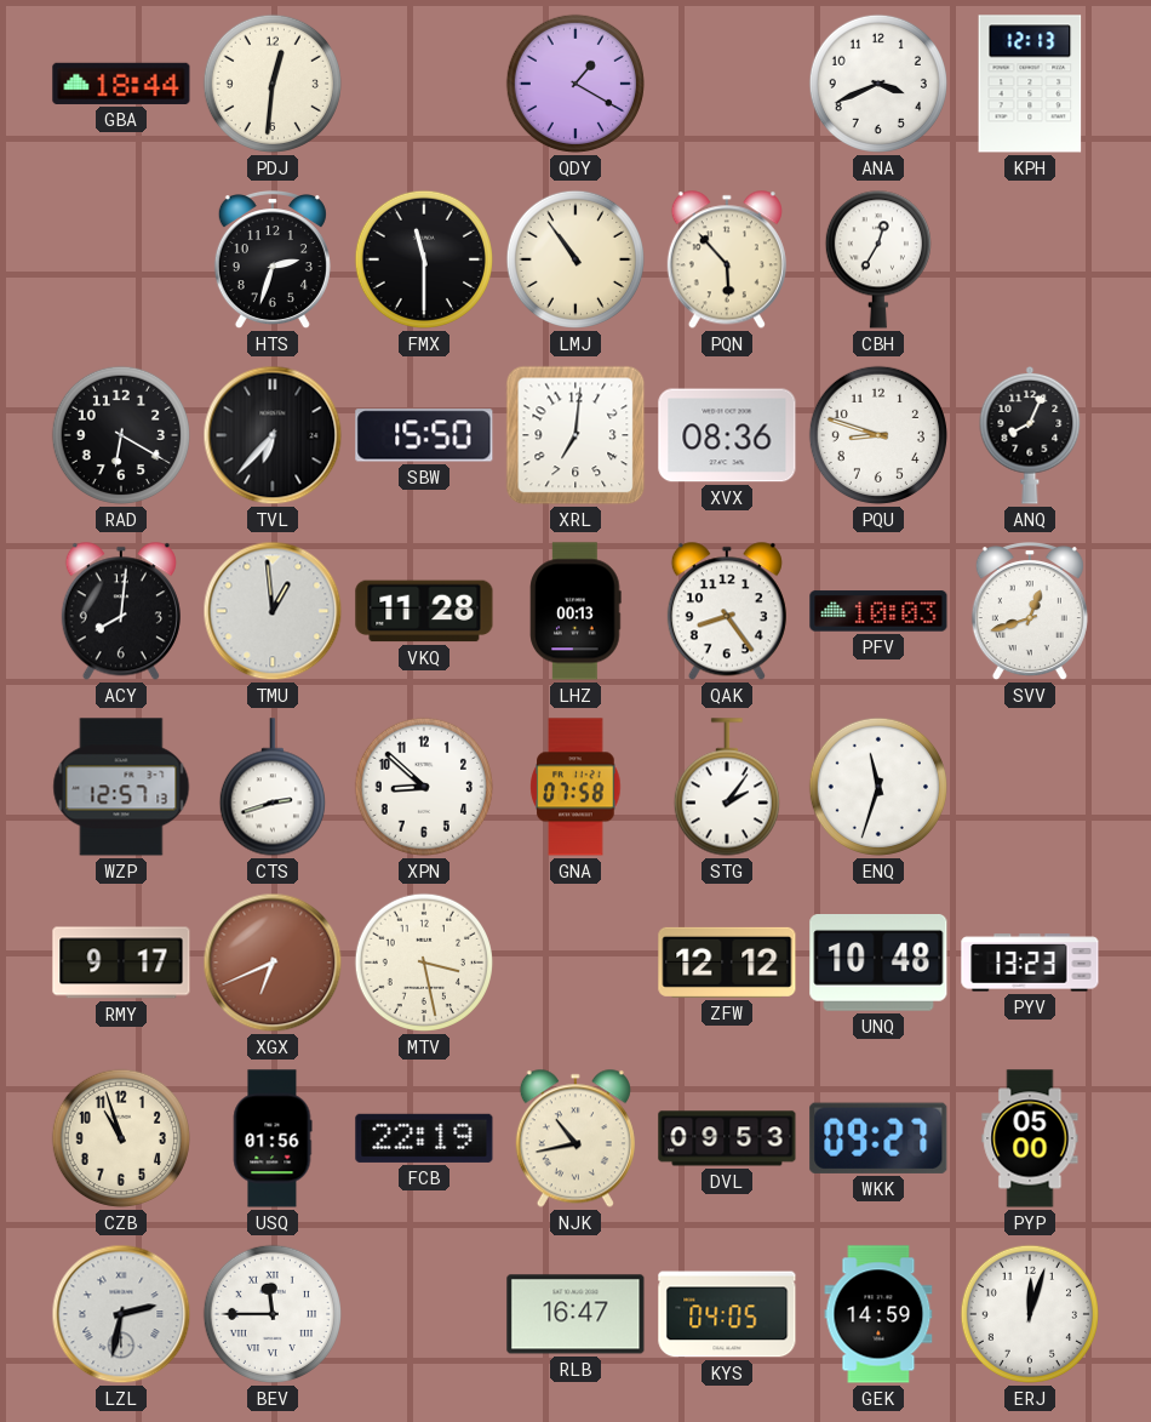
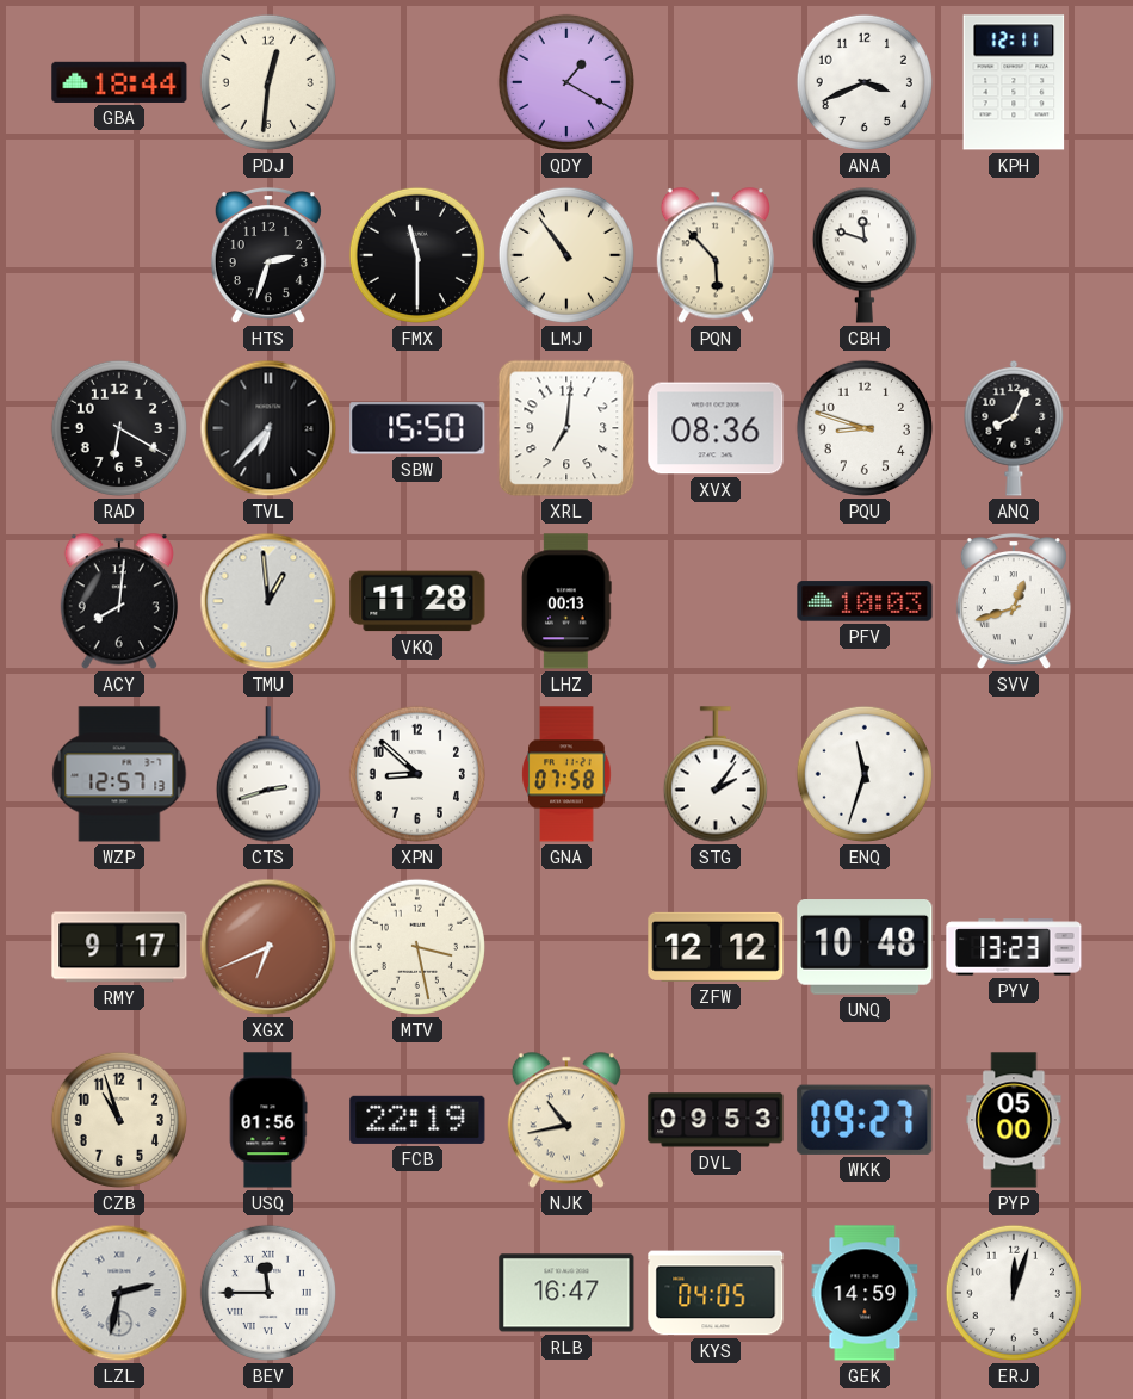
KPH: 12:13 -> 12:11
CBH: 12:35 -> 11:48
QAK: 8:24 -> none
